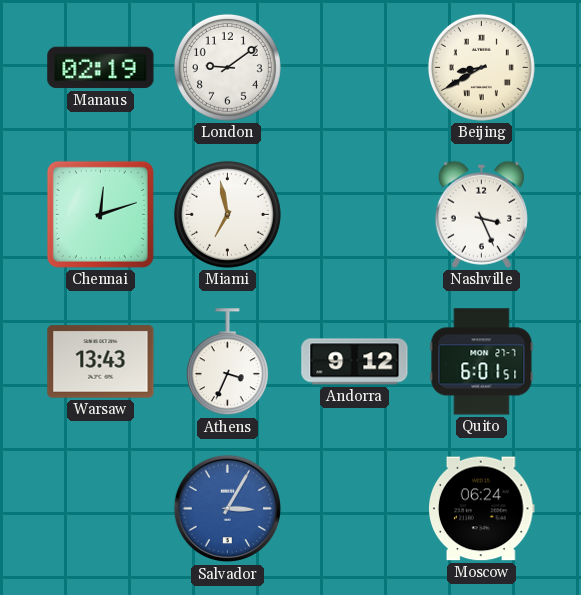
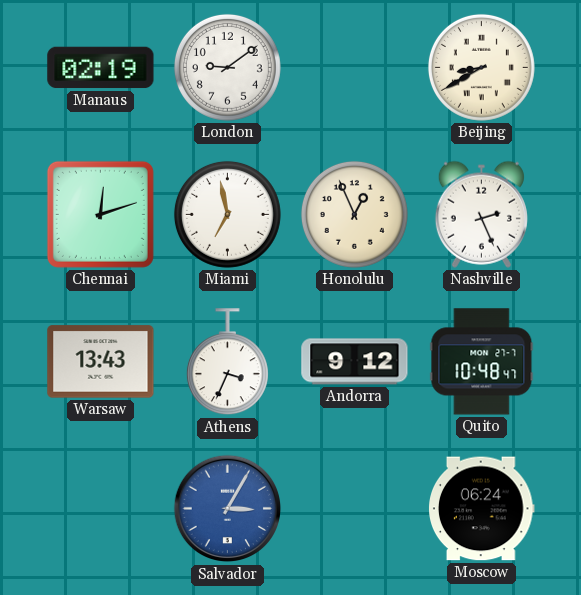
Honolulu: none -> 12:56
Nashville: 3:26 -> 2:26
Quito: 6:01 -> 10:48
